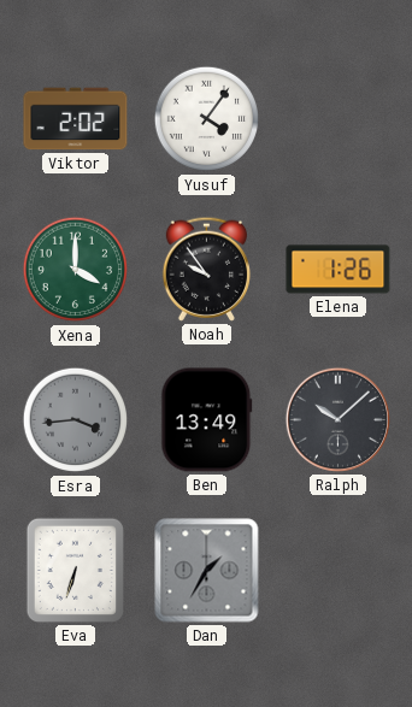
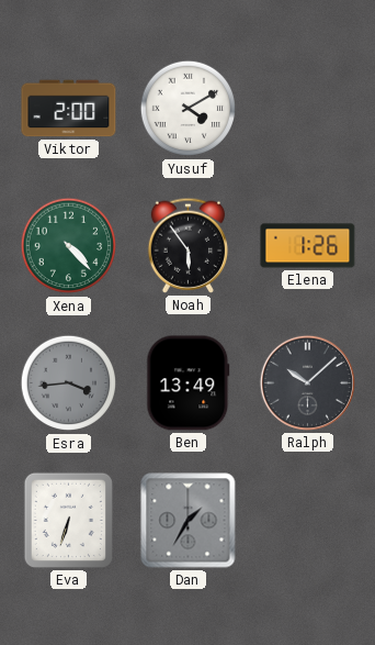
Viktor: 2:02 -> 2:00
Yusuf: 4:06 -> 4:10
Xena: 4:00 -> 4:23
Noah: 9:54 -> 5:54
